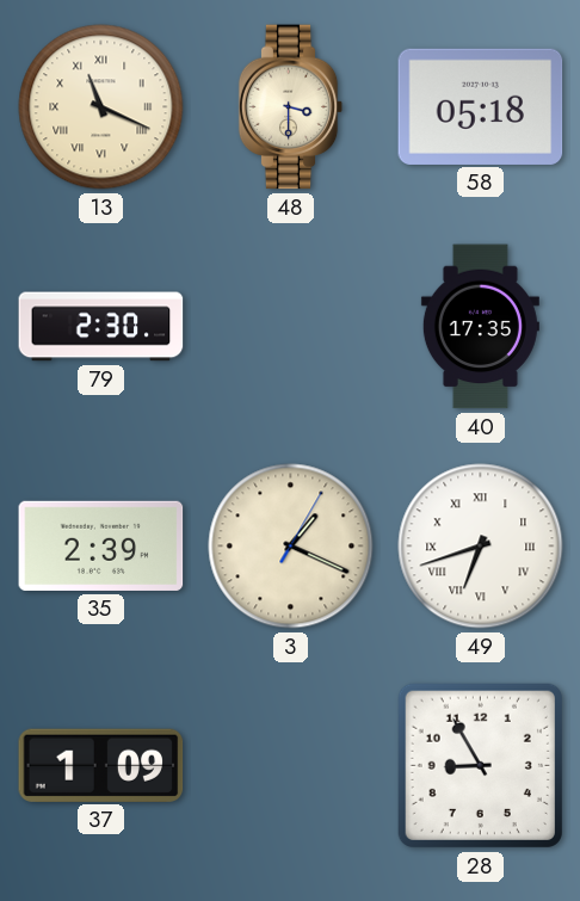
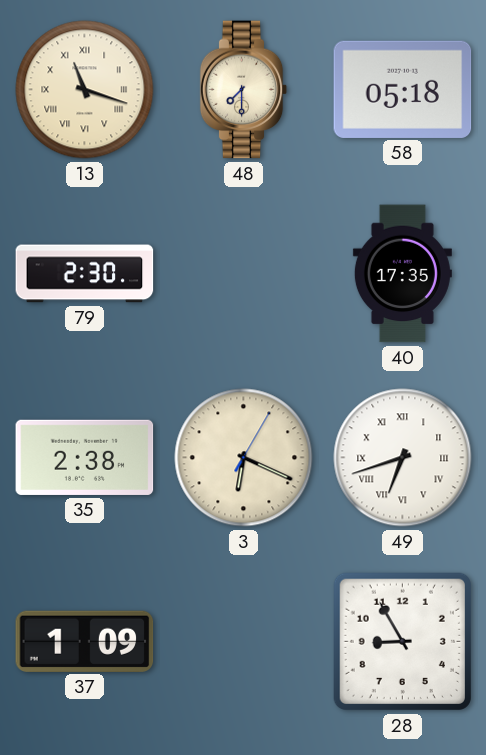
13: 11:19 -> 11:18
48: 3:30 -> 7:30
35: 2:39 -> 2:38
3: 1:19 -> 6:19
